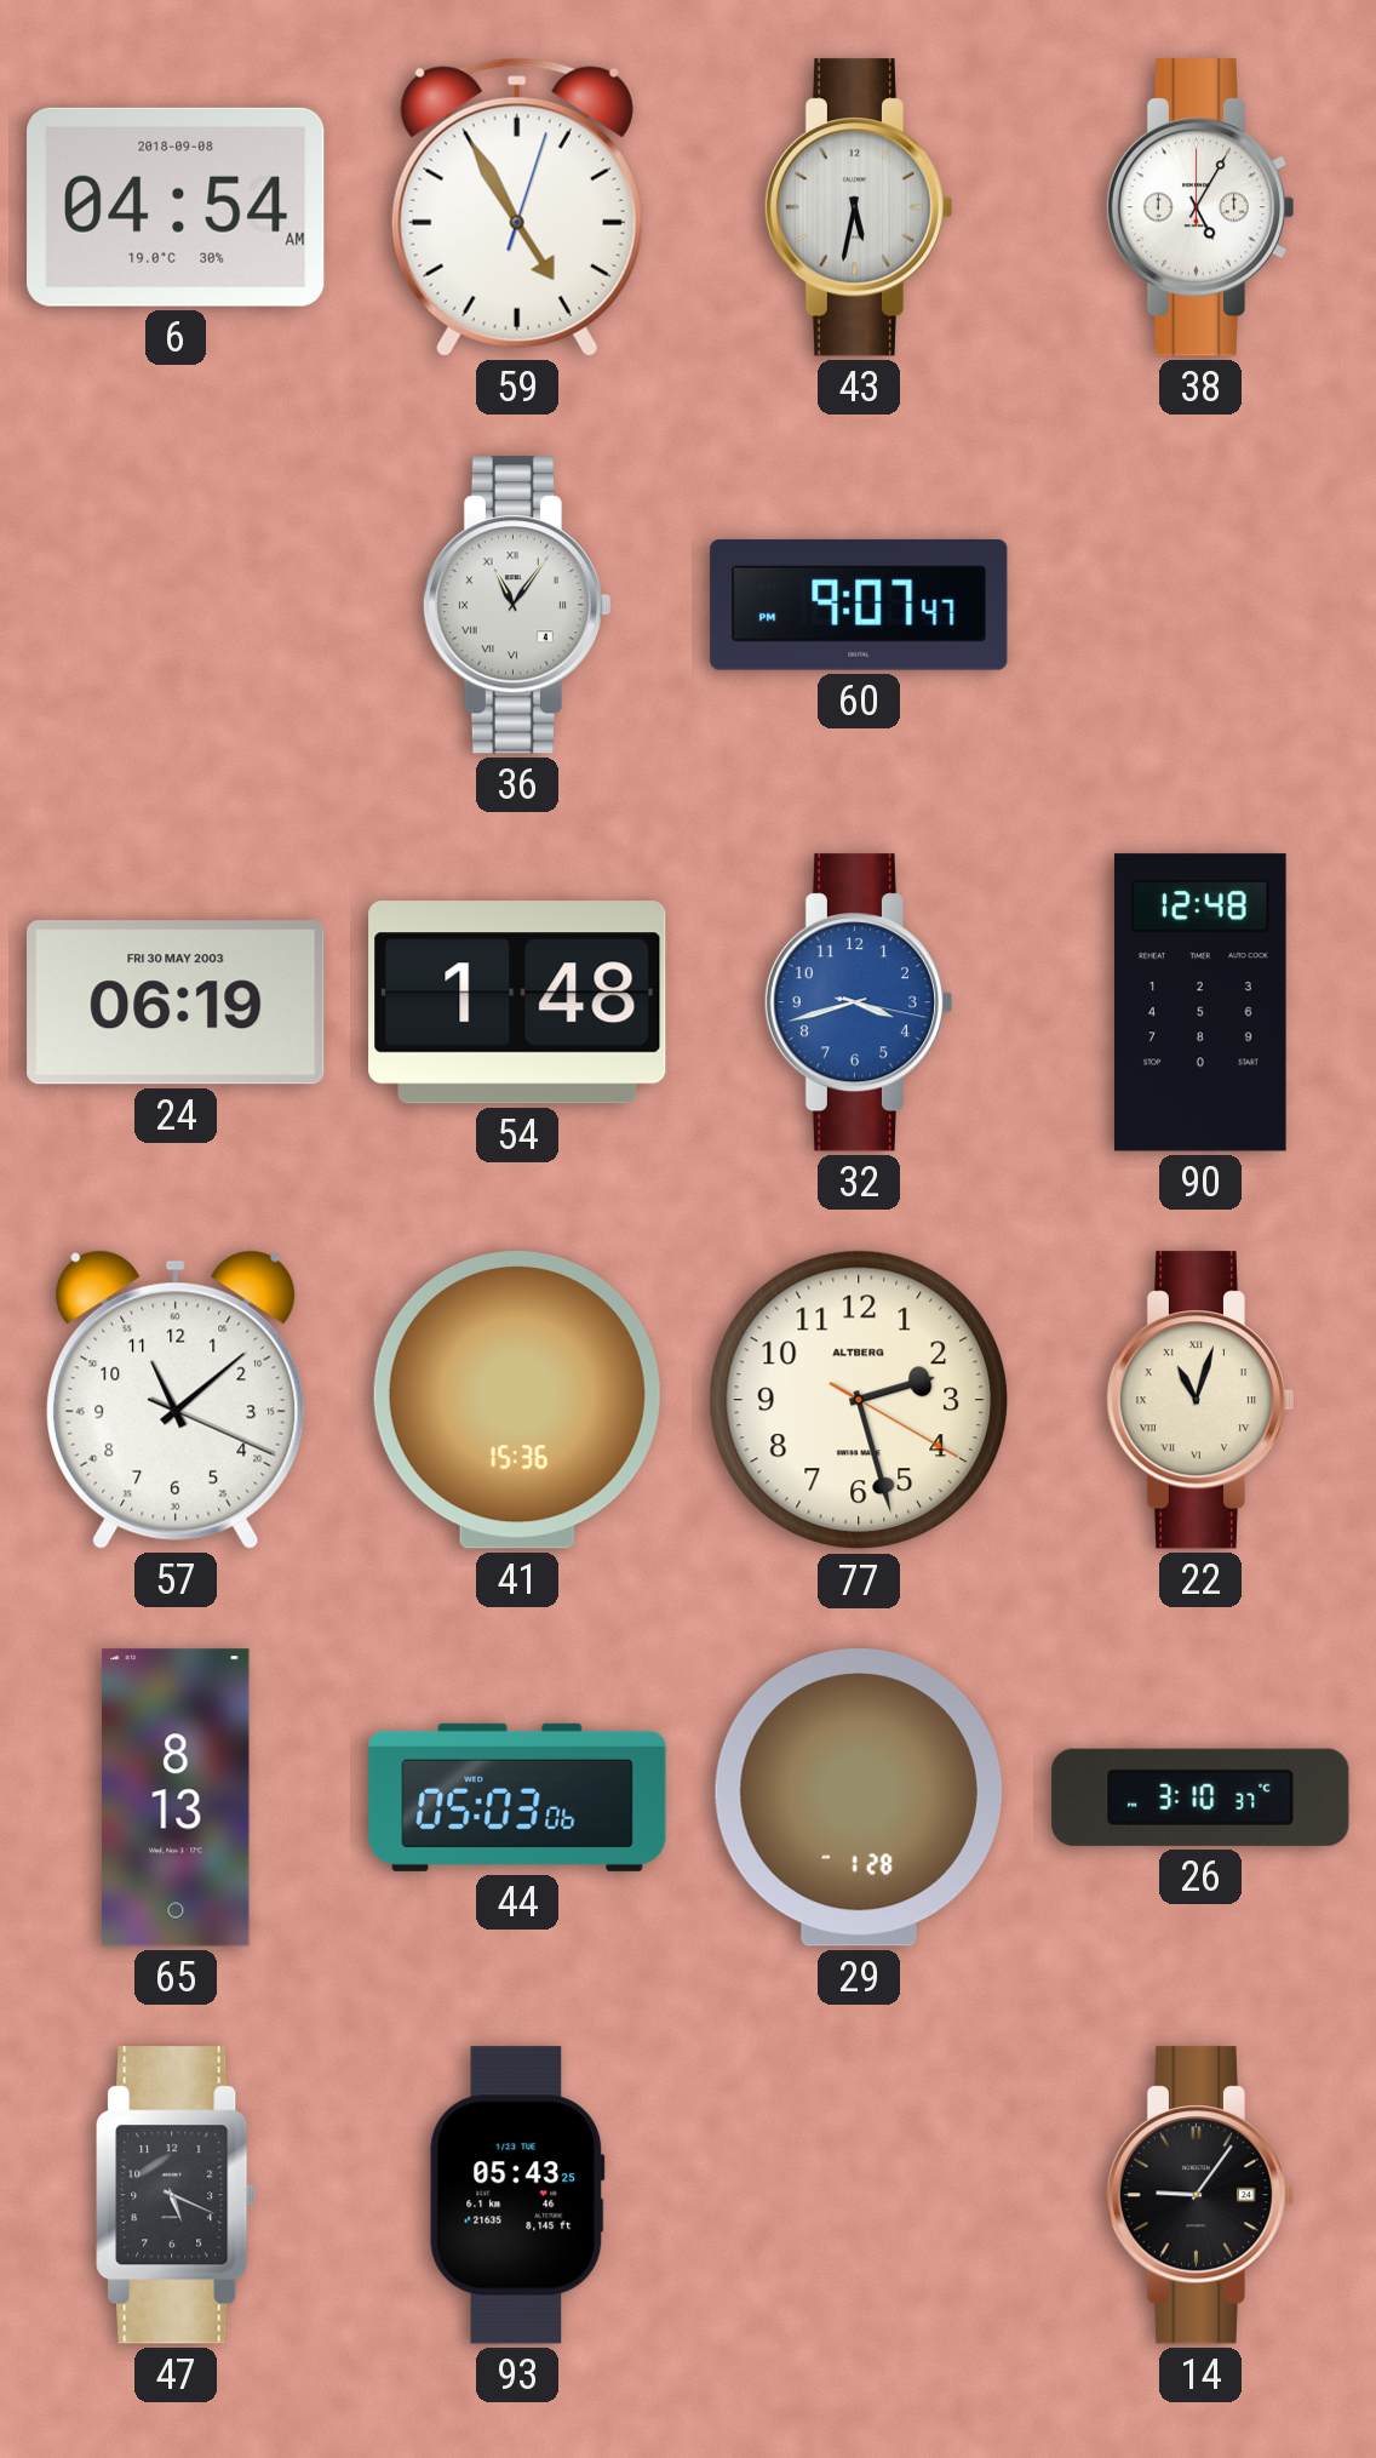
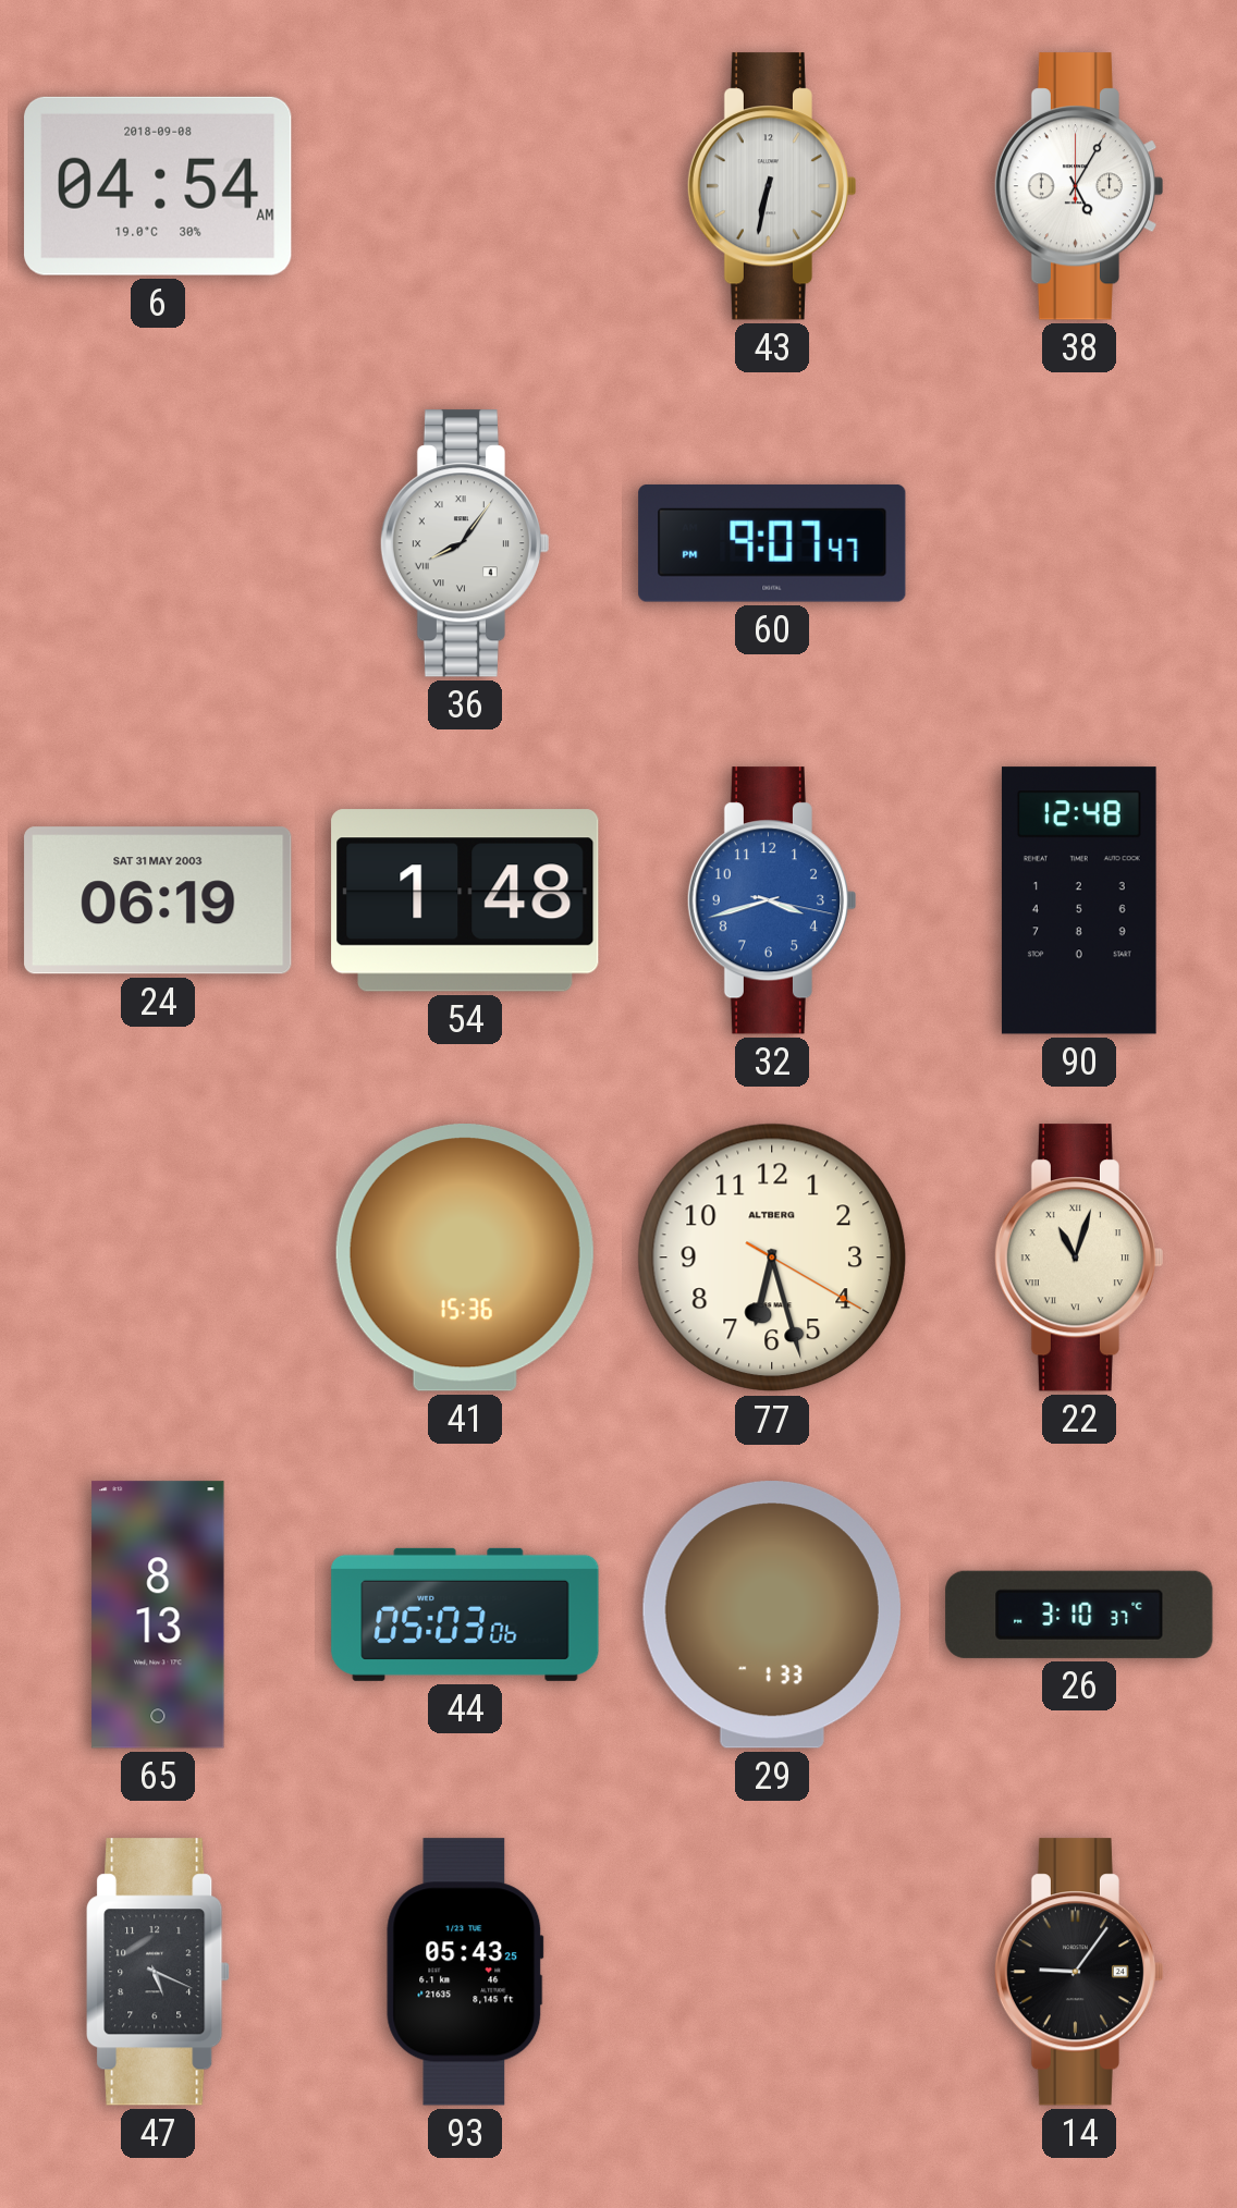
59: 4:55 -> none
43: 5:32 -> 6:32
36: 11:06 -> 8:06
24 date: FRI 30 MAY 2003 -> SAT 31 MAY 2003
57: 11:08 -> none
77: 2:27 -> 6:27
29: 1:28 -> 1:33
